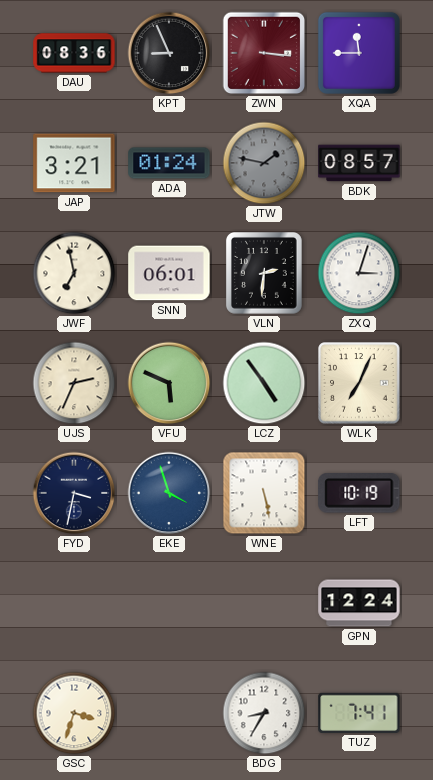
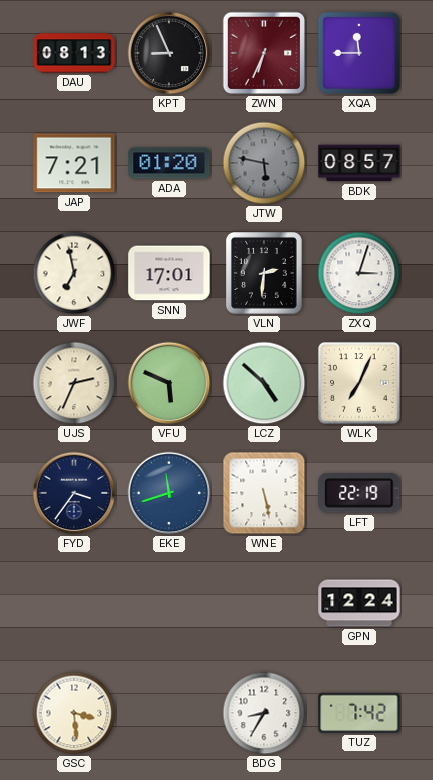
DAU: 08:36 -> 08:13
ZWN: 3:16 -> 6:34
JAP: 3:21 -> 7:21
ADA: 01:24 -> 01:20
JTW: 1:47 -> 5:47
SNN: 06:01 -> 17:01
LCZ: 4:54 -> 4:52
FYD: 3:32 -> 3:36
EKE: 3:57 -> 11:42
LFT: 10:19 -> 22:19
GSC: 3:33 -> 3:29
TUZ: 7:41 -> 7:42
